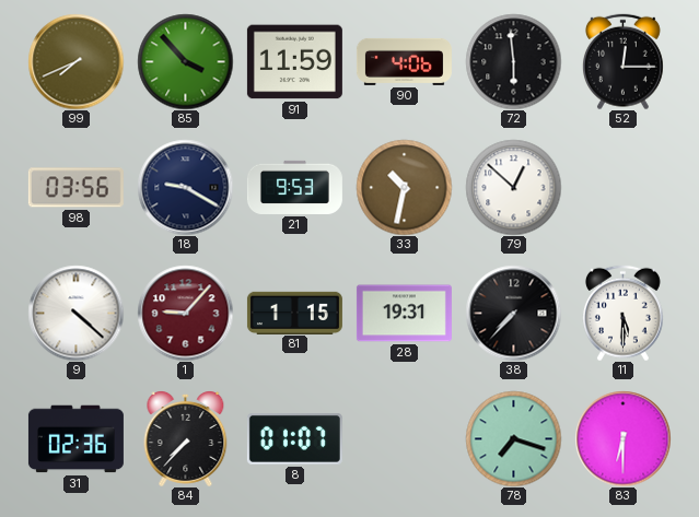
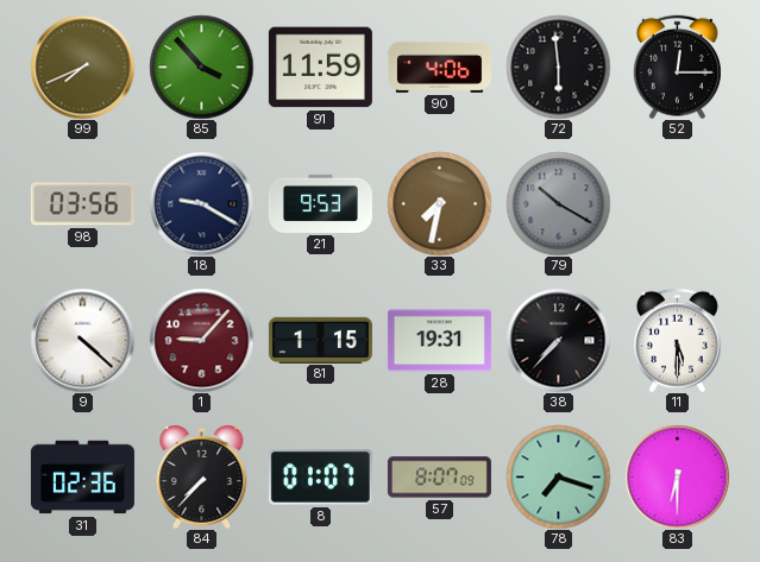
33: 10:32 -> 7:32
79: 12:52 -> 10:20
79 dial: white -> grey
57: none -> 8:07
